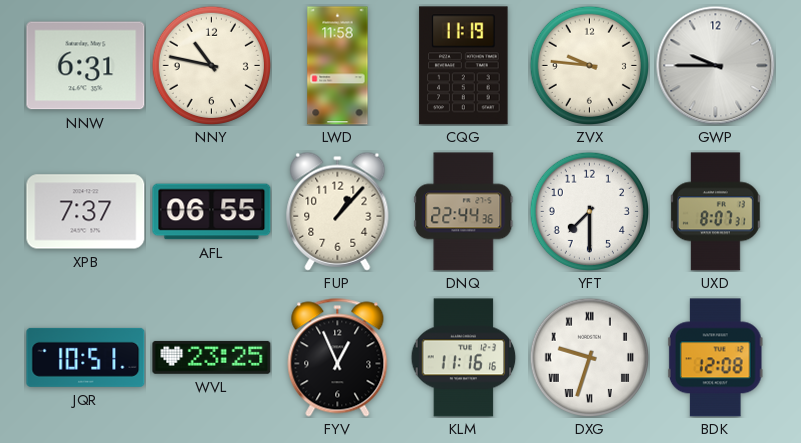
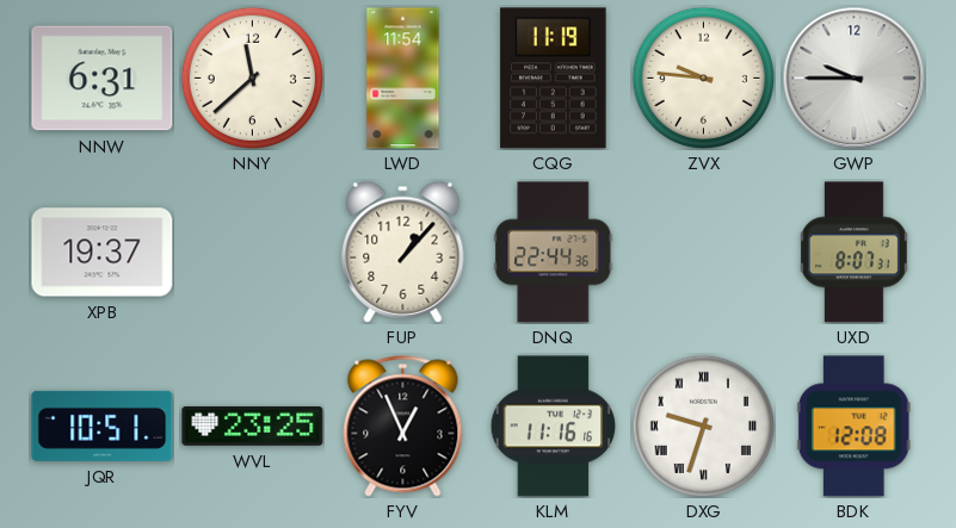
NNY: 10:47 -> 11:38
LWD: 11:58 -> 11:54
XPB: 7:37 -> 19:37
AFL: 06:55 -> none
YFT: 7:30 -> none
